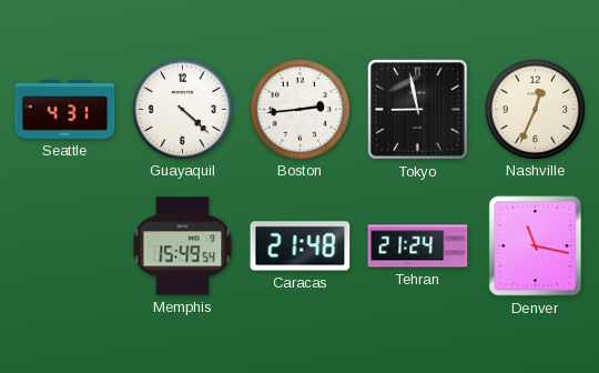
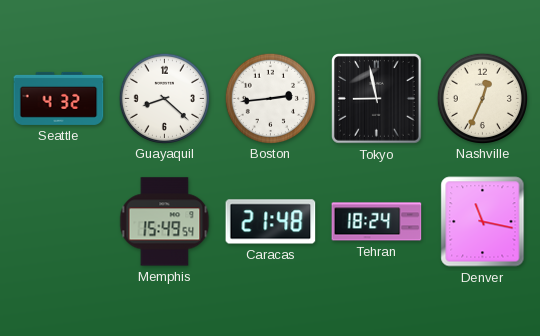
Seattle: 4:31 -> 4:32
Guayaquil: 4:22 -> 8:22
Tehran: 21:24 -> 18:24
